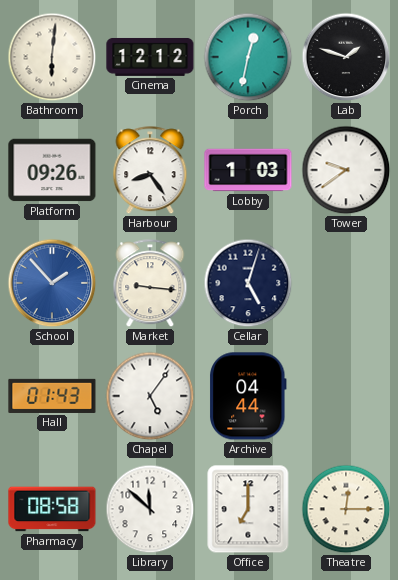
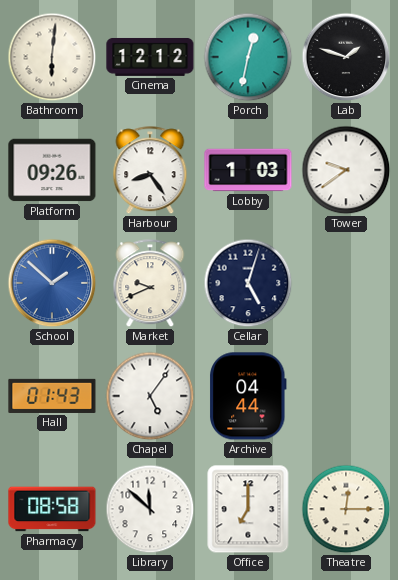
School: 1:53 -> 1:52
Market: 9:16 -> 9:41
